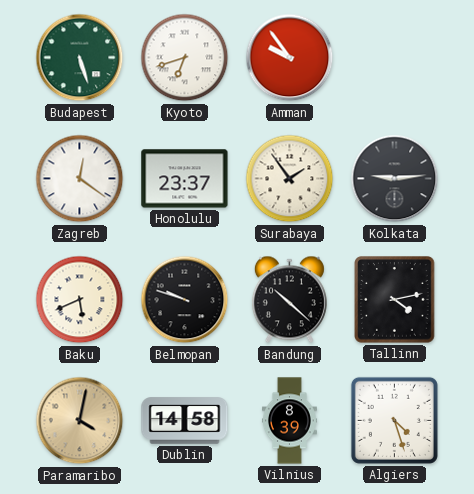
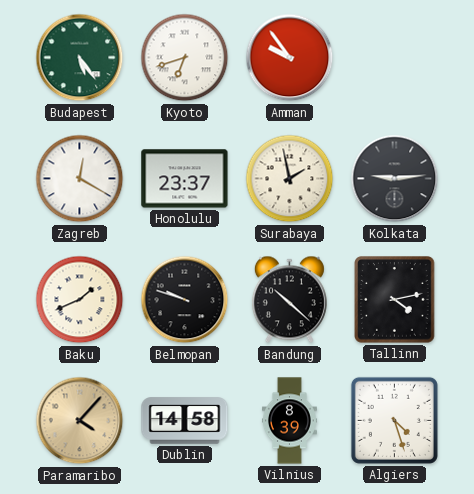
Budapest: 5:27 -> 5:24
Zagreb: 12:21 -> 12:20
Surabaya: 1:54 -> 1:58
Baku: 5:41 -> 1:41
Paramaribo: 4:02 -> 4:07
